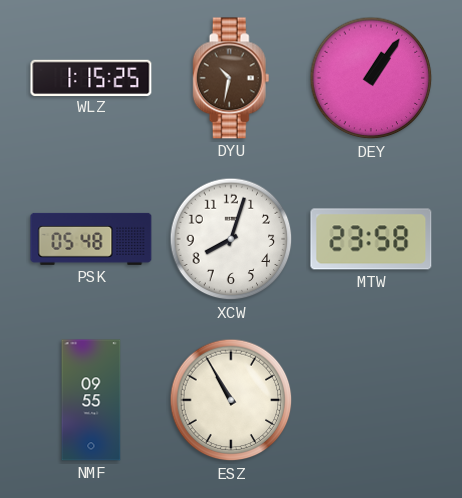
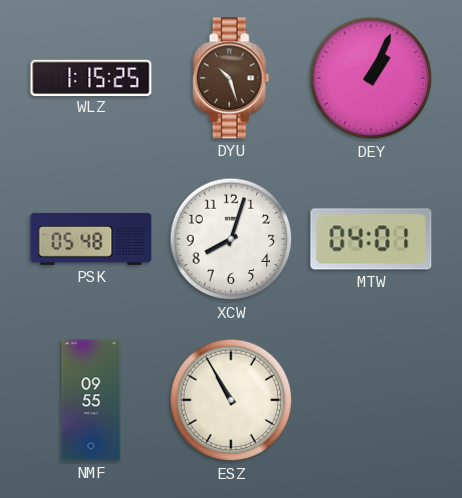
DYU: 10:32 -> 10:27
DEY: 1:06 -> 1:04
MTW: 23:58 -> 04:01
